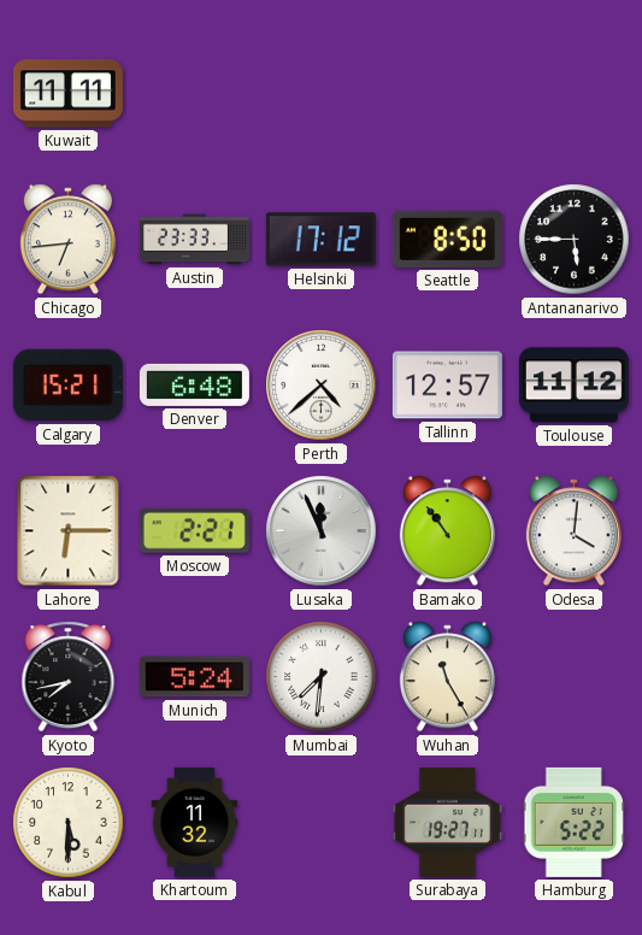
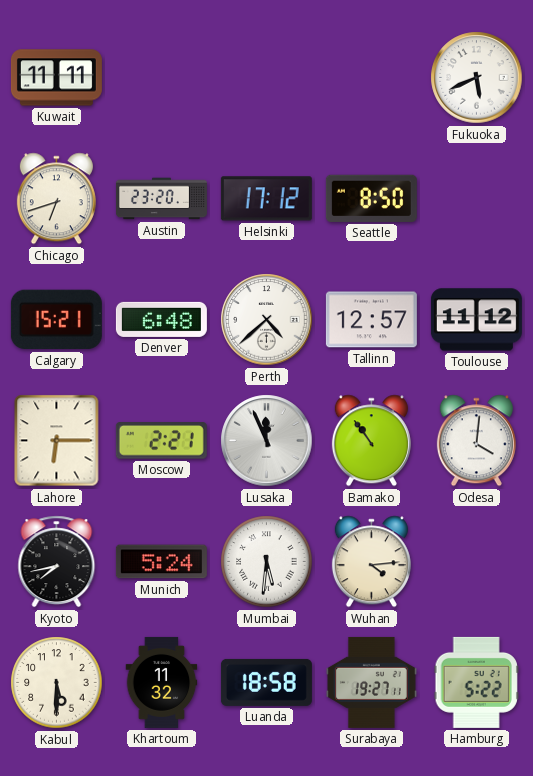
Fukuoka: none -> 5:41
Chicago: 6:44 -> 6:42
Austin: 23:33 -> 23:20
Antananarivo: 5:45 -> none
Mumbai: 7:31 -> 5:31
Wuhan: 11:25 -> 4:14
Luanda: none -> 18:58
